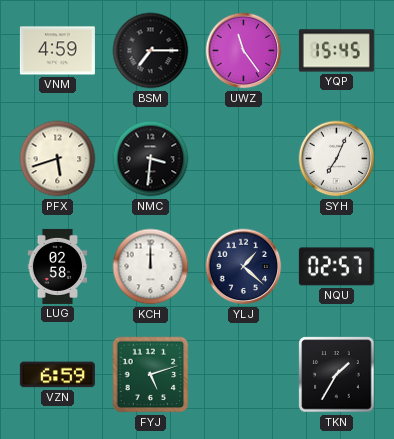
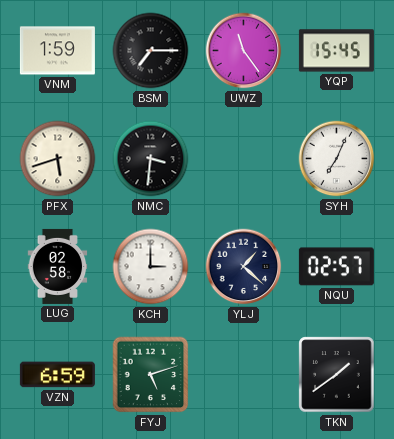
VNM: 4:59 -> 1:59
KCH: 12:00 -> 3:00
TKN: 1:35 -> 1:39
